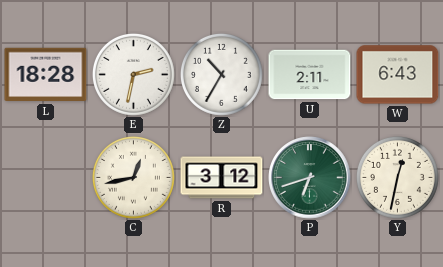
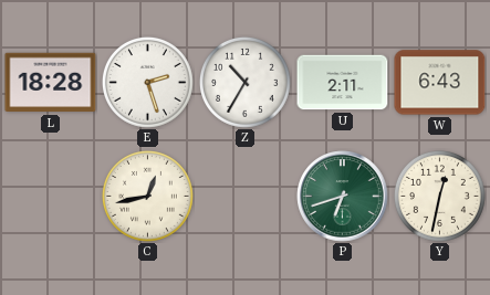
E: 2:32 -> 2:27
R: 3:12 -> none
